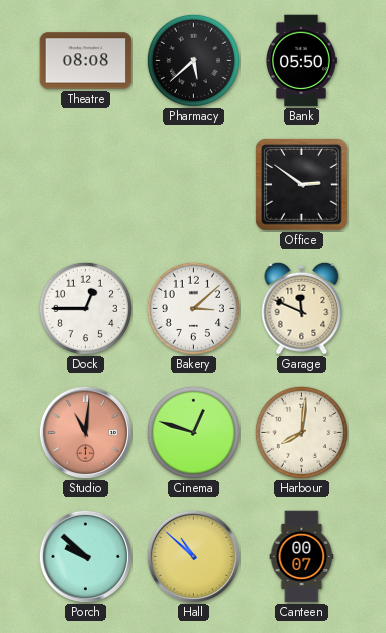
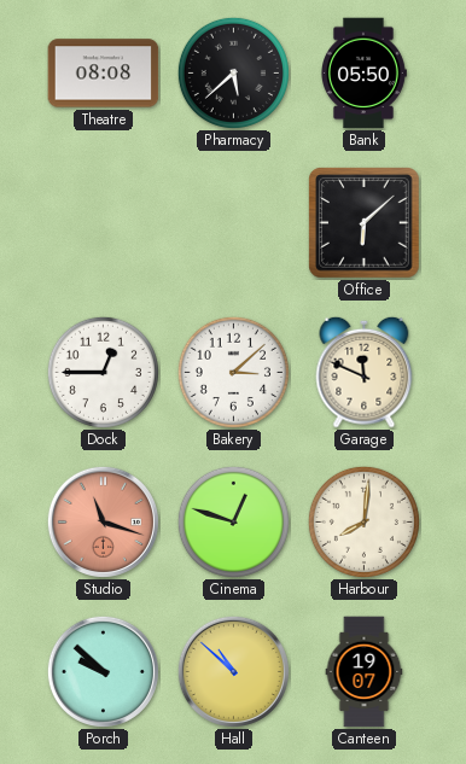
Office: 2:51 -> 6:08
Studio: 11:01 -> 11:18
Canteen: 00:07 -> 19:07
